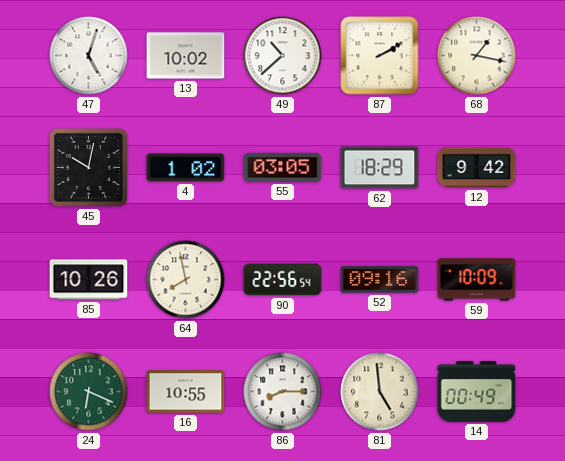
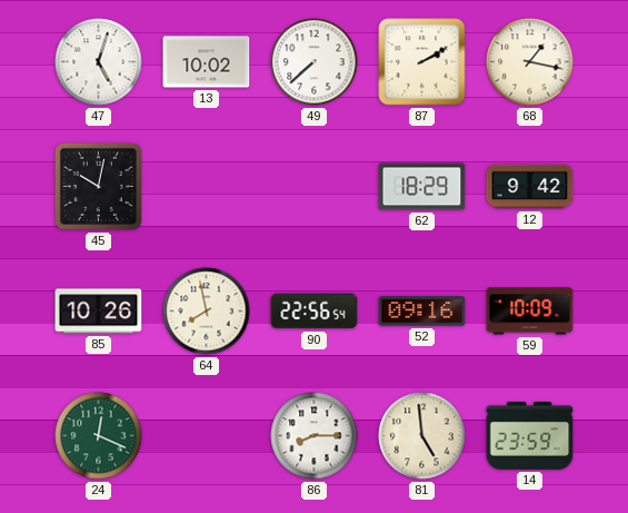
49: 10:38 -> 7:38
4: 1:02 -> none
55: 03:05 -> none
24: 6:19 -> 12:19
16: 10:55 -> none
14: 00:49 -> 23:59
